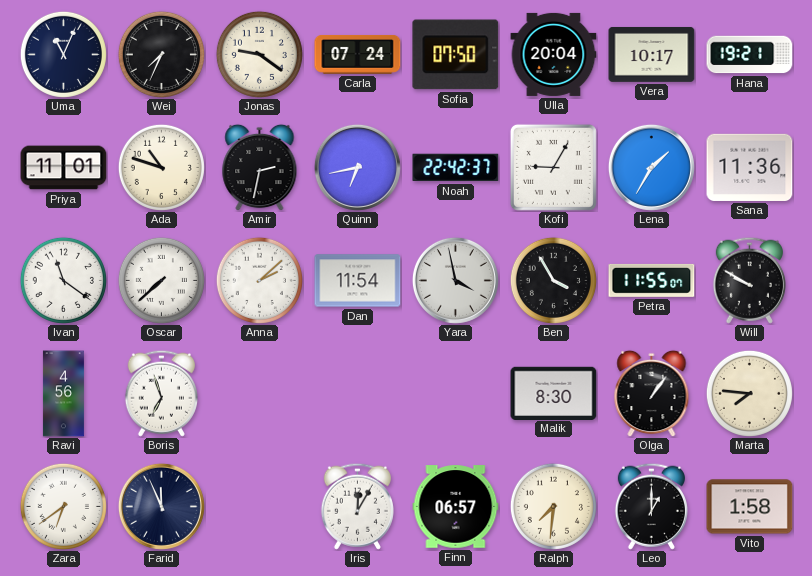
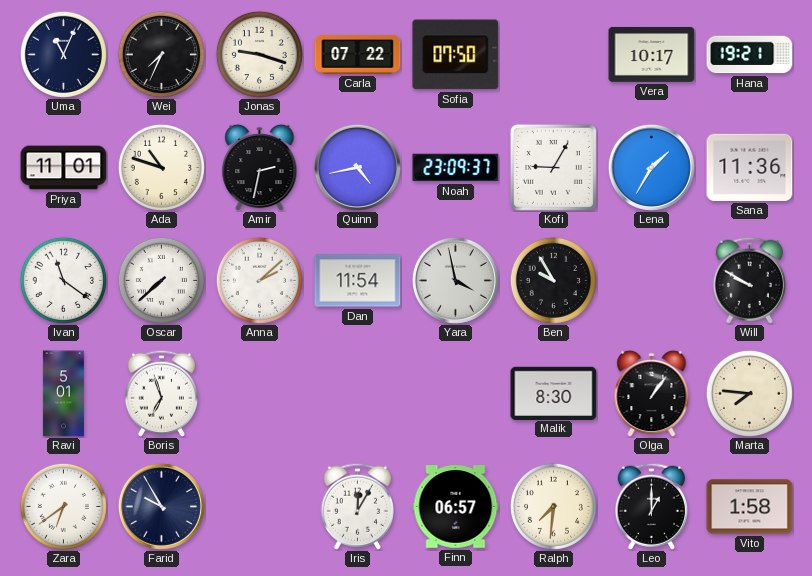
Jonas: 9:21 -> 9:18
Carla: 07:24 -> 07:22
Ulla: 20:04 -> none
Quinn: 6:43 -> 4:43
Noah: 22:42 -> 23:09
Ben: 3:55 -> 9:55
Petra: 11:55 -> none
Ravi: 4:56 -> 5:01
Farid: 11:56 -> 9:55
